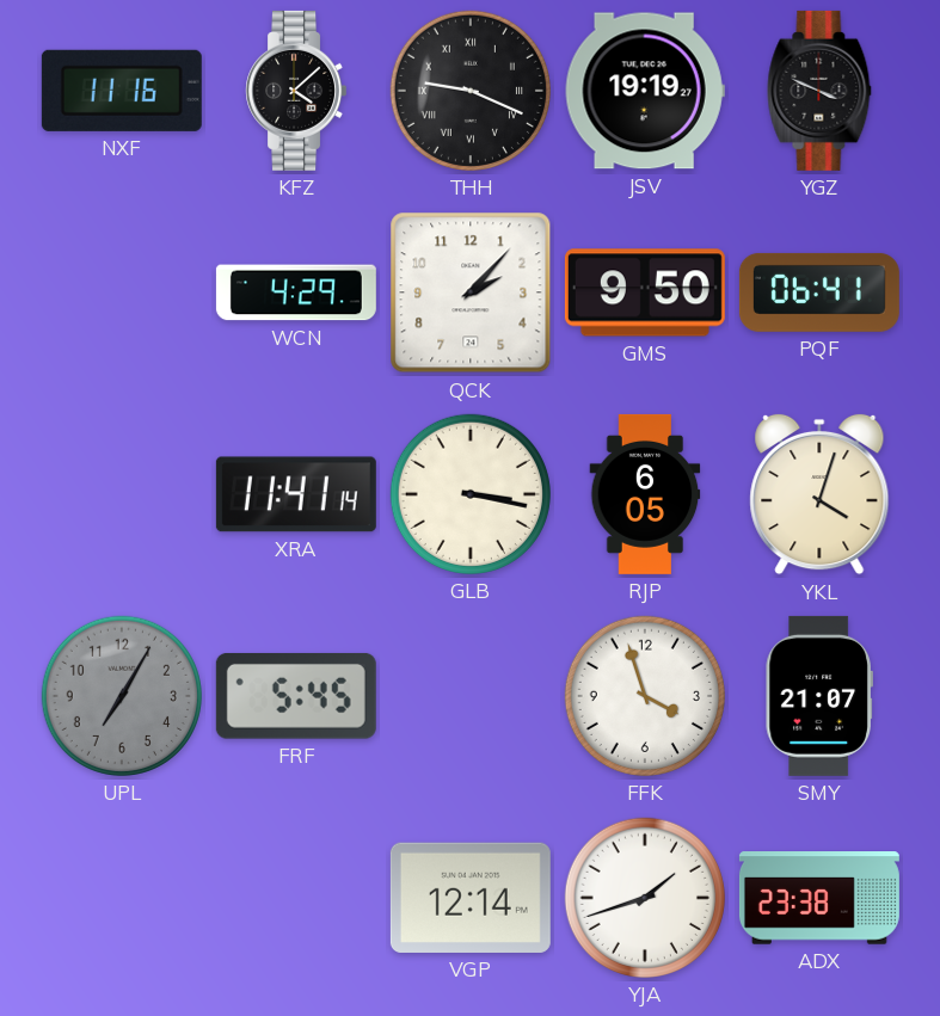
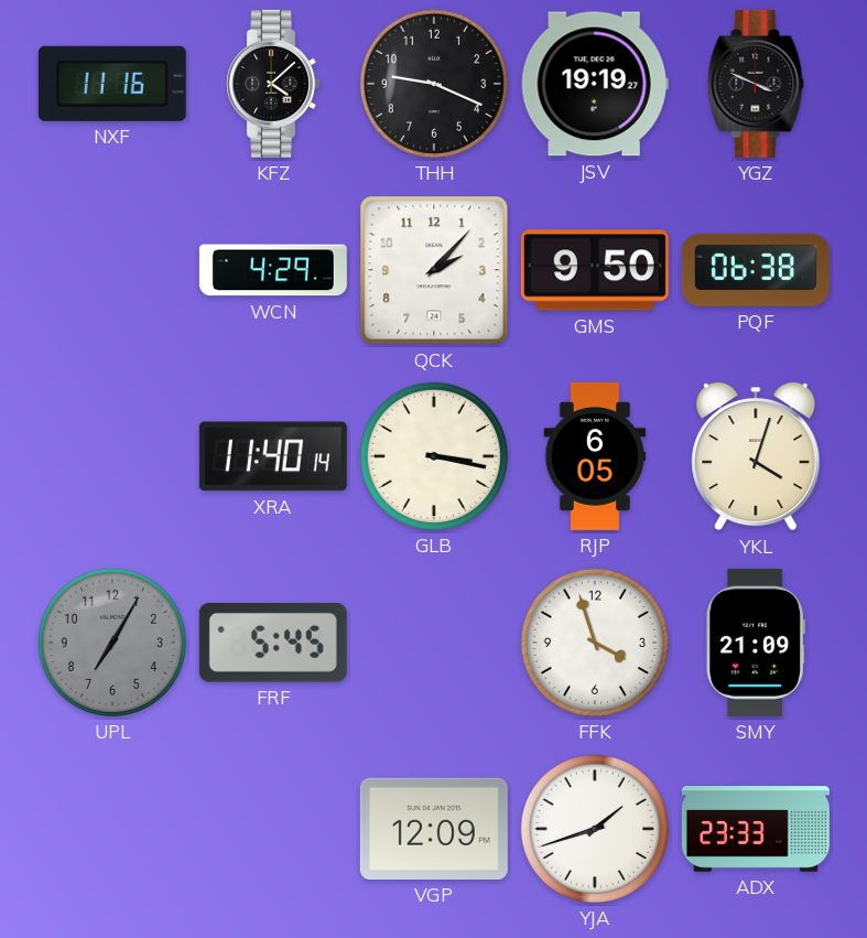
THH numerals: Roman -> Arabic
PQF: 06:41 -> 06:38
XRA: 11:41 -> 11:40
SMY: 21:07 -> 21:09
VGP: 12:14 -> 12:09
ADX: 23:38 -> 23:33
